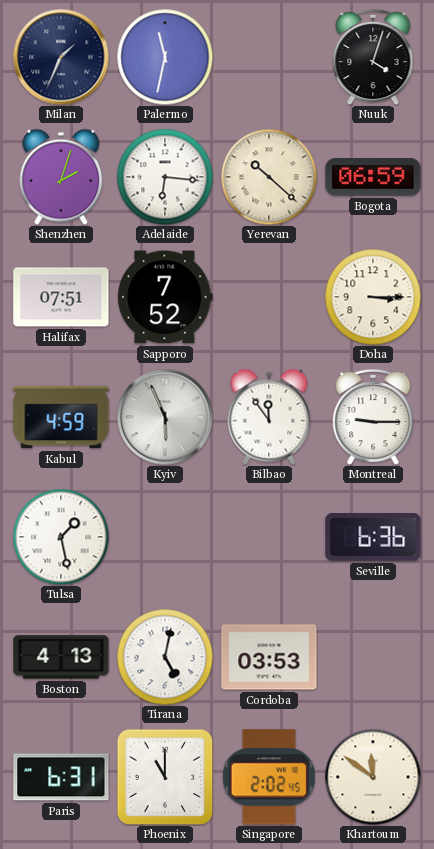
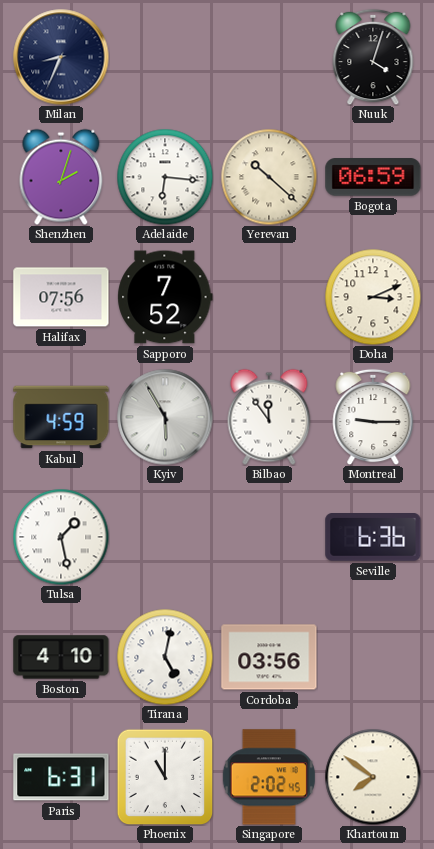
Milan: 1:34 -> 8:34
Palermo: 11:32 -> none
Halifax: 07:51 -> 07:56
Doha: 3:15 -> 3:11
Kyiv: 5:56 -> 5:55
Boston: 4:13 -> 4:10
Cordoba: 03:53 -> 03:56
Khartoum: 11:51 -> 7:51
